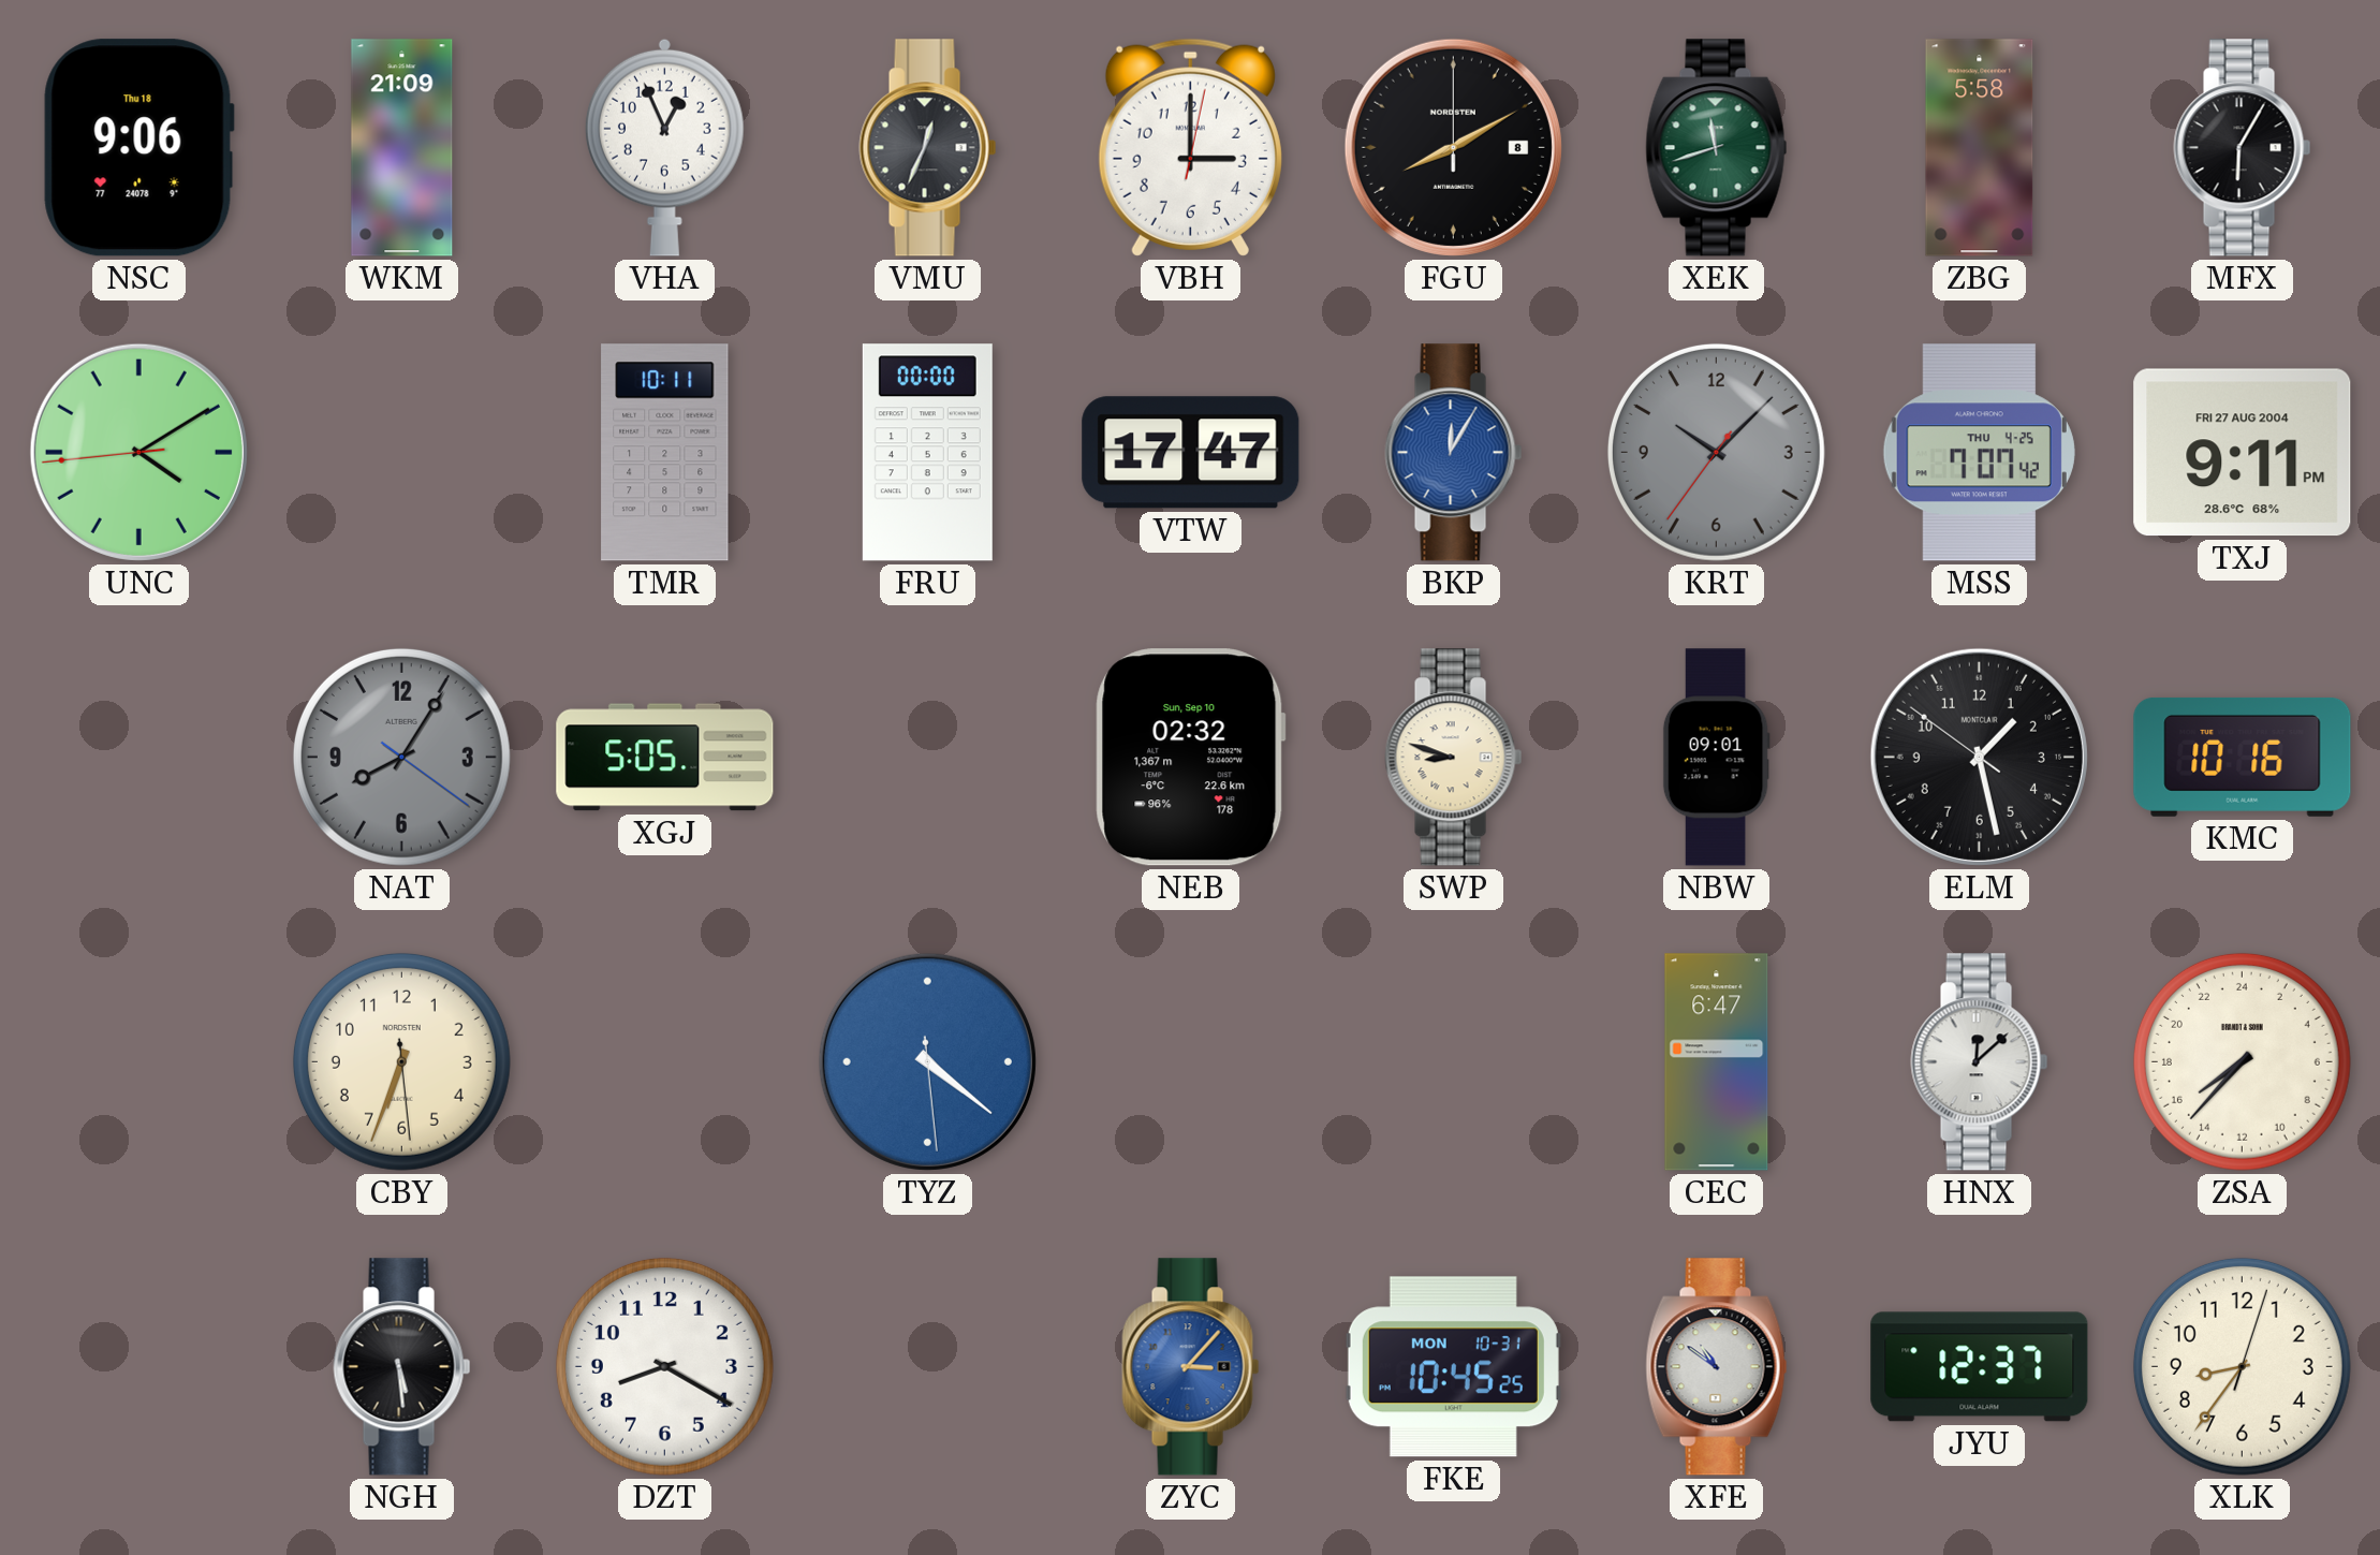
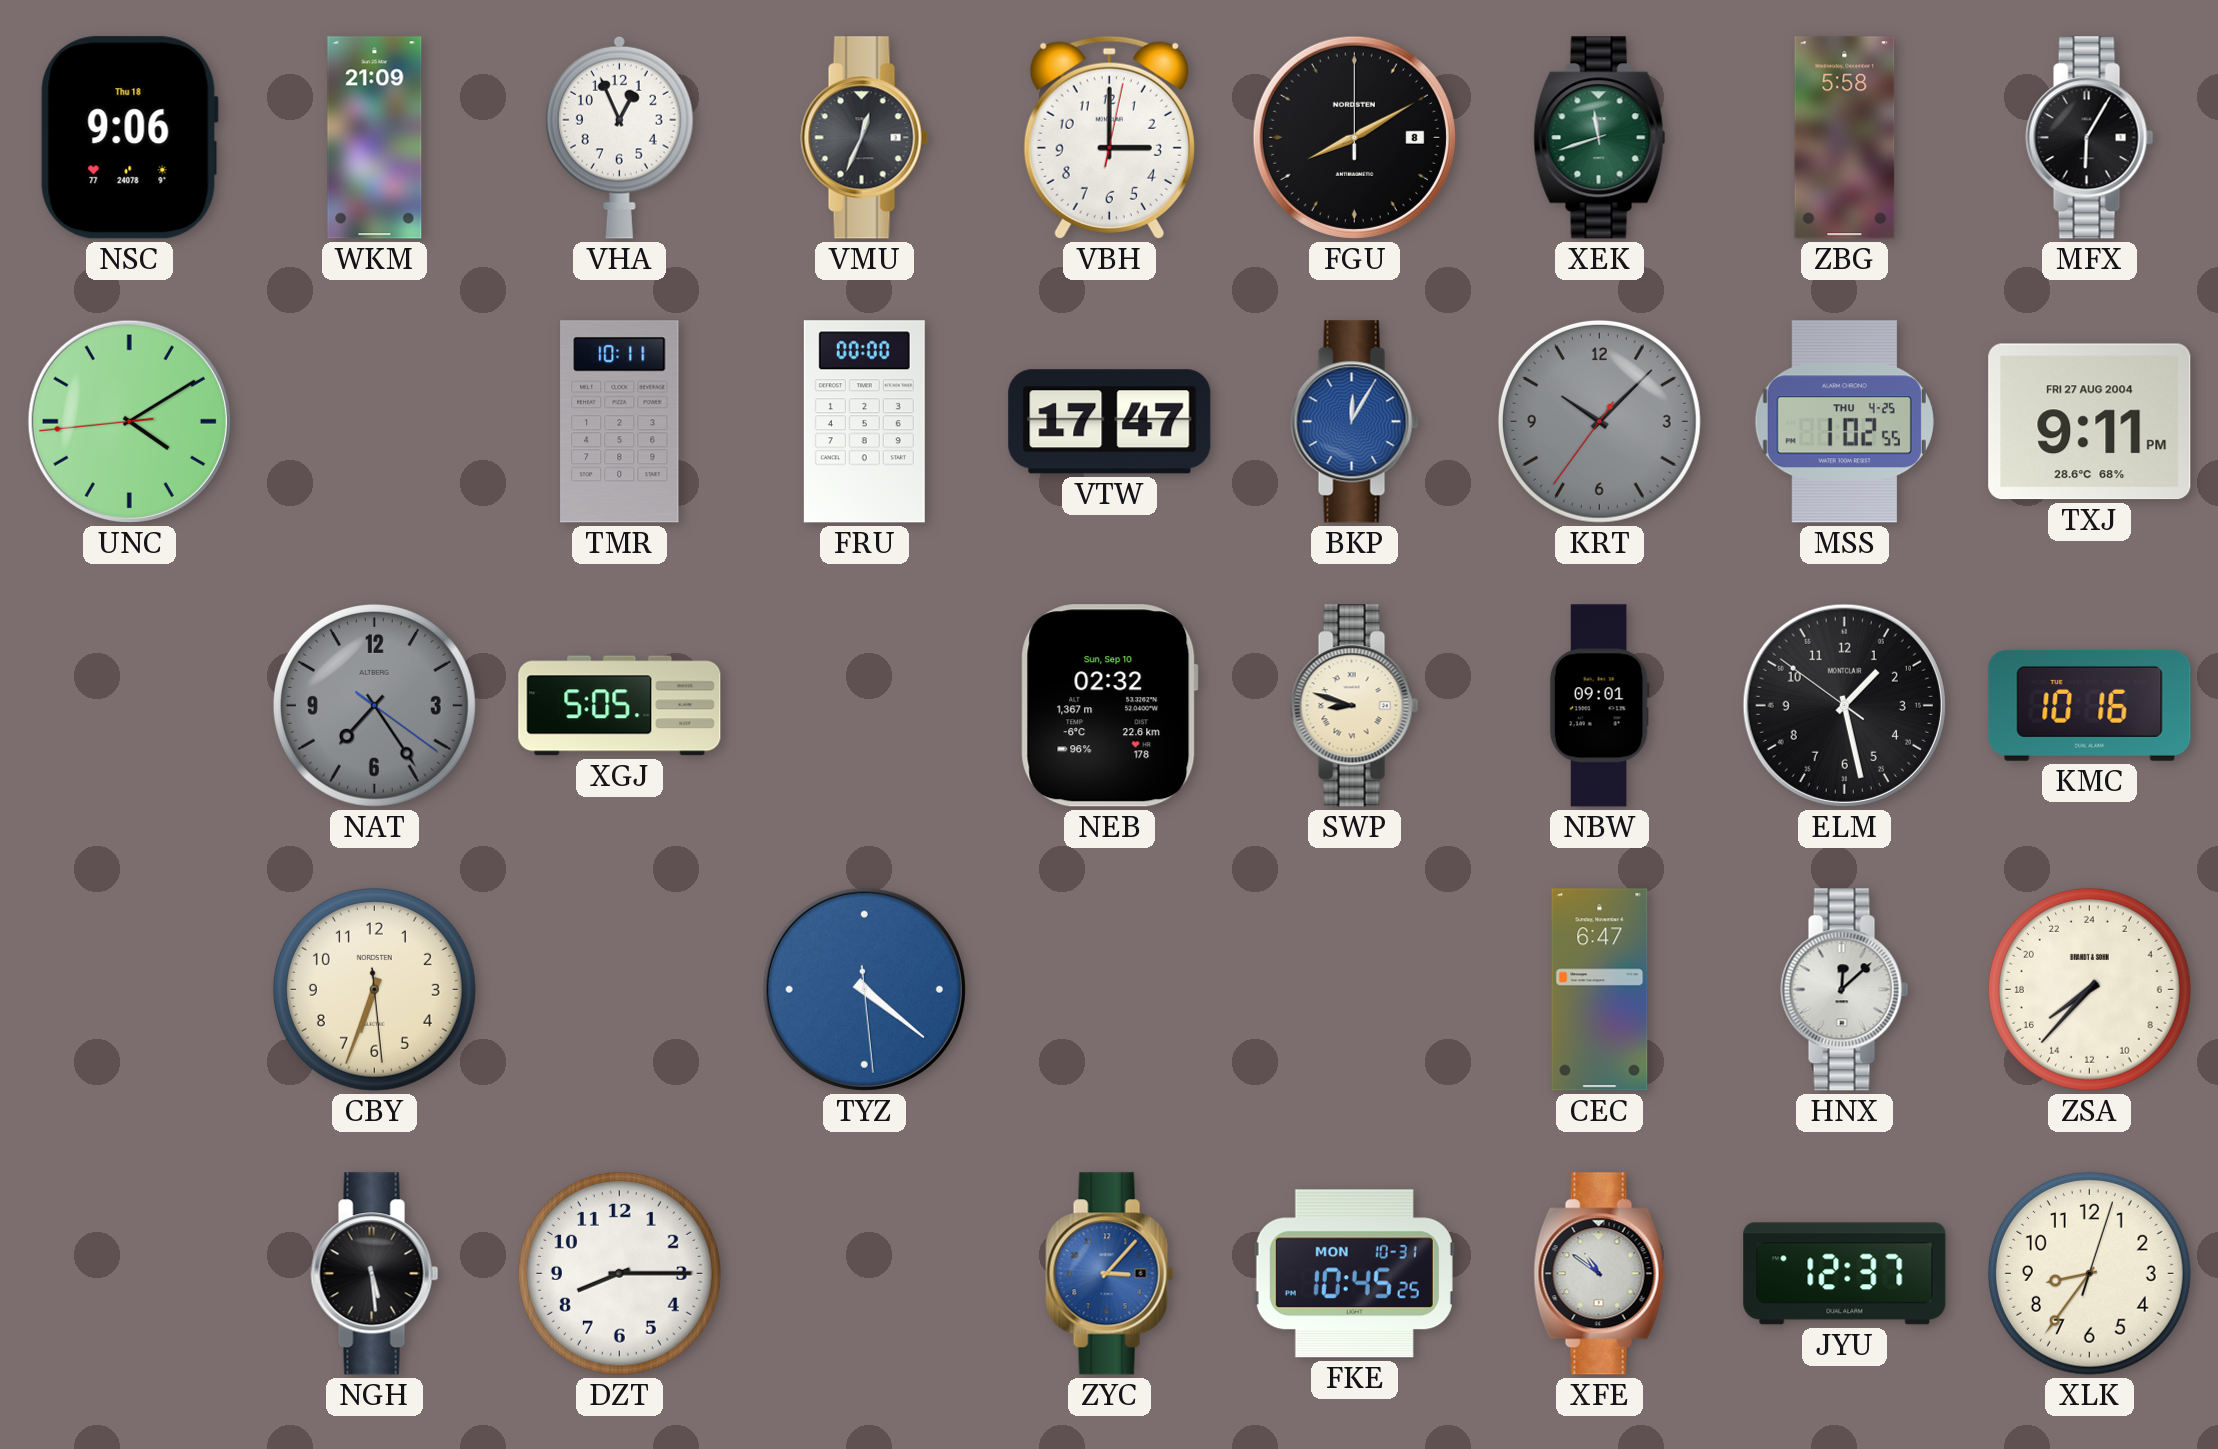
MSS: 7:07 -> 1:02
NAT: 8:05 -> 7:24
DZT: 8:20 -> 8:15
